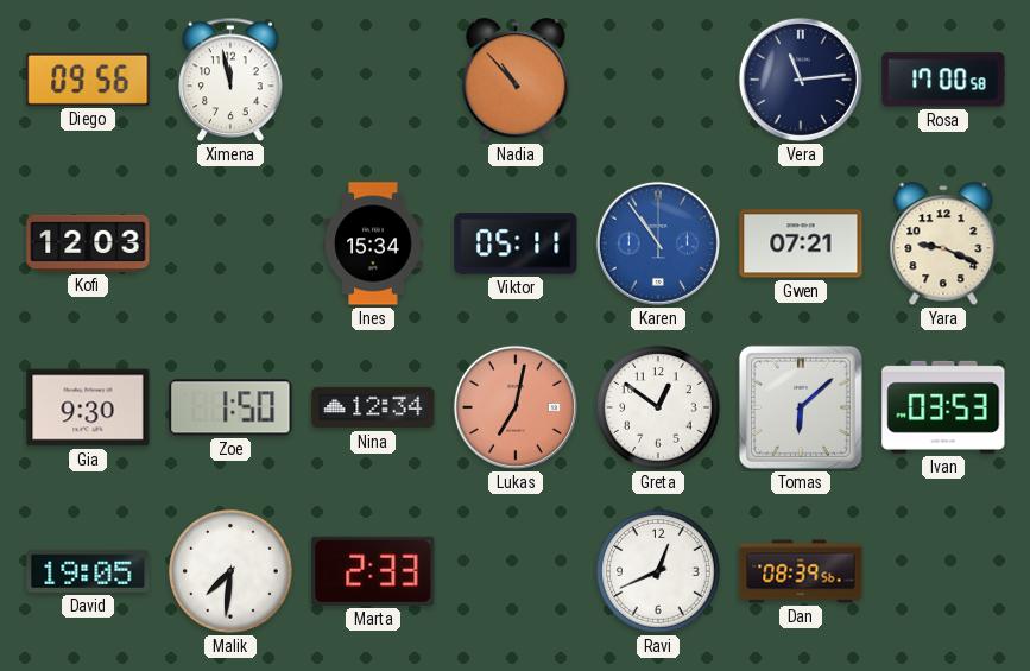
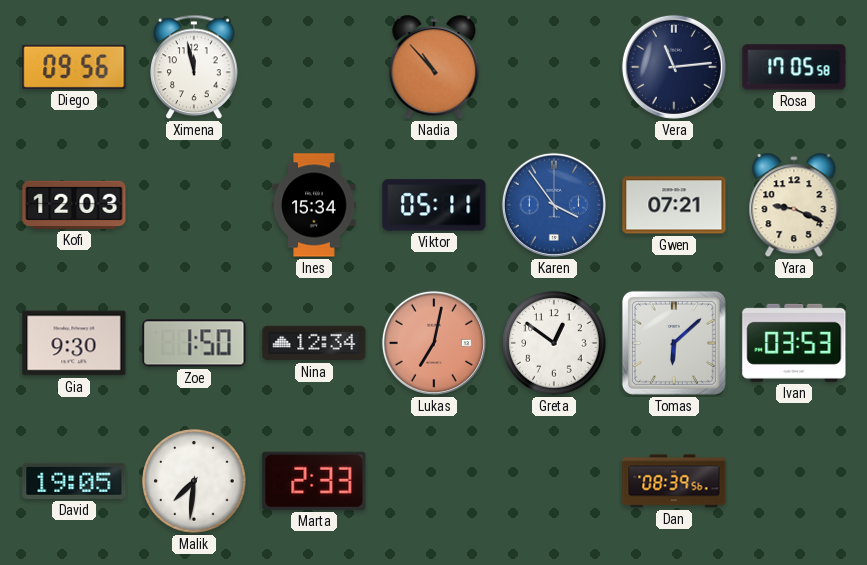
Rosa: 17:00 -> 17:05
Karen: 10:54 -> 3:54
Ravi: 12:41 -> none
